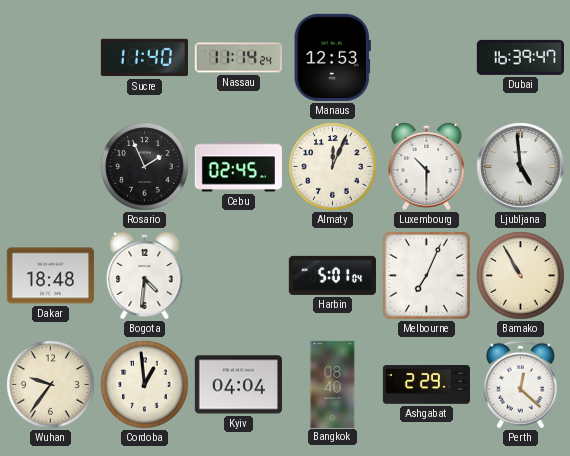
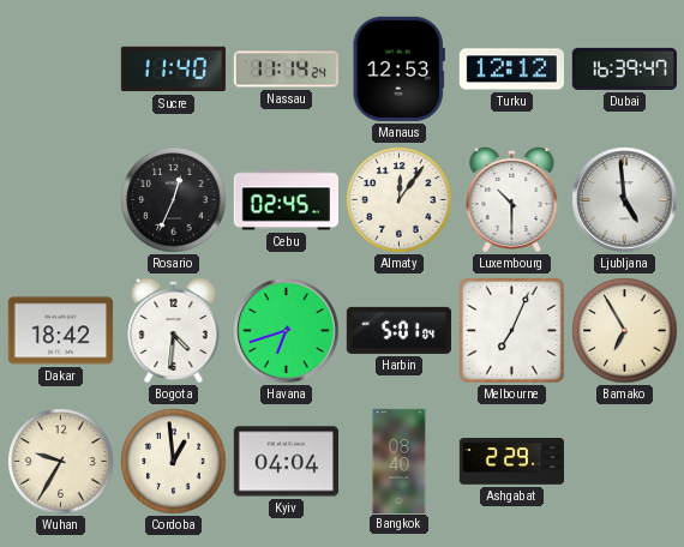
Turku: none -> 12:12
Rosario: 1:56 -> 12:34
Almaty: 12:04 -> 12:06
Dakar: 18:48 -> 18:42
Havana: none -> 6:42
Bamako: 10:55 -> 6:55
Wuhan: 9:36 -> 9:35
Perth: 12:22 -> none
